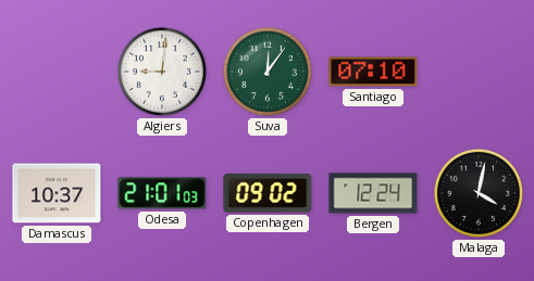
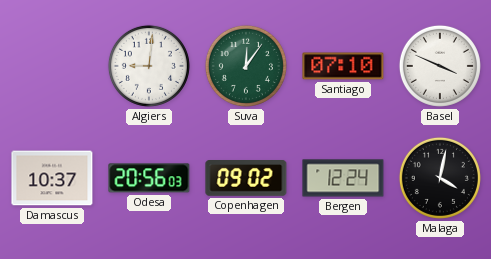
Basel: none -> 3:49
Odesa: 21:01 -> 20:56
